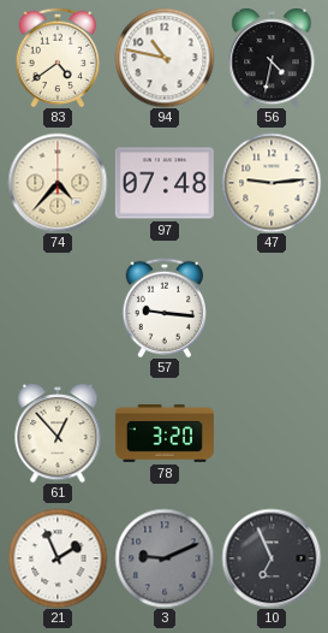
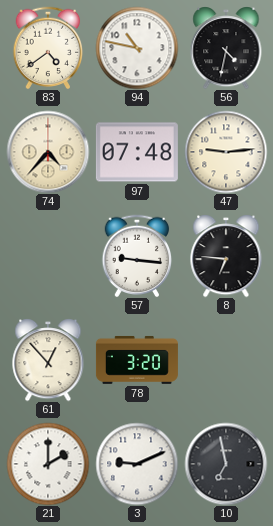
8: none -> 6:46
21: 1:56 -> 2:00
3 dial: grey -> white
10: 6:56 -> 6:58
